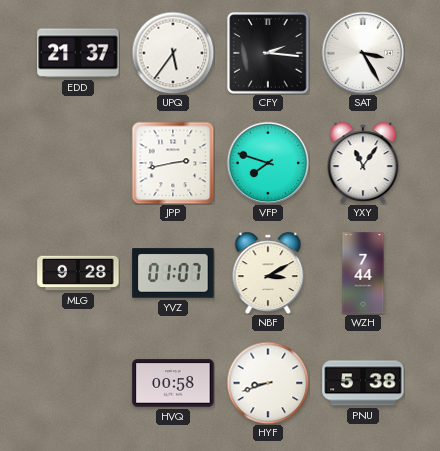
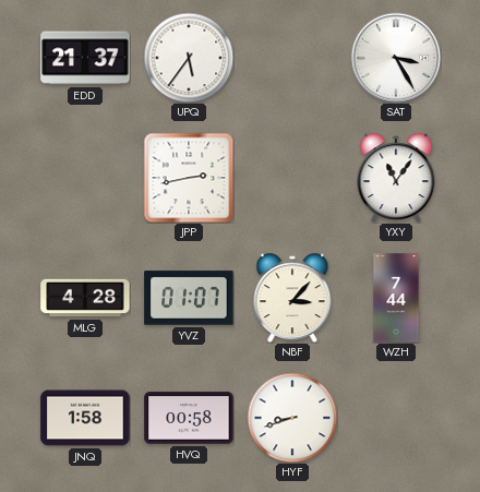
CFY: 2:16 -> none
VFP: 7:48 -> none
MLG: 9:28 -> 4:28
NBF: 3:10 -> 3:07
JNQ: none -> 1:58
PNU: 5:38 -> none
